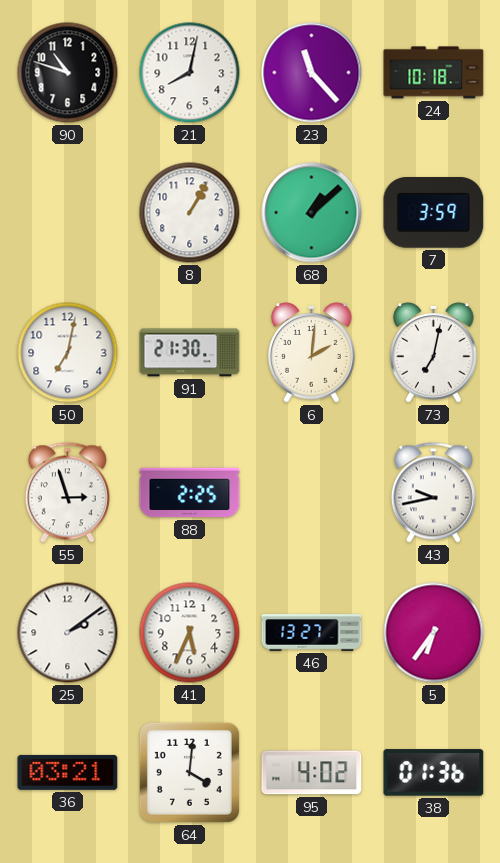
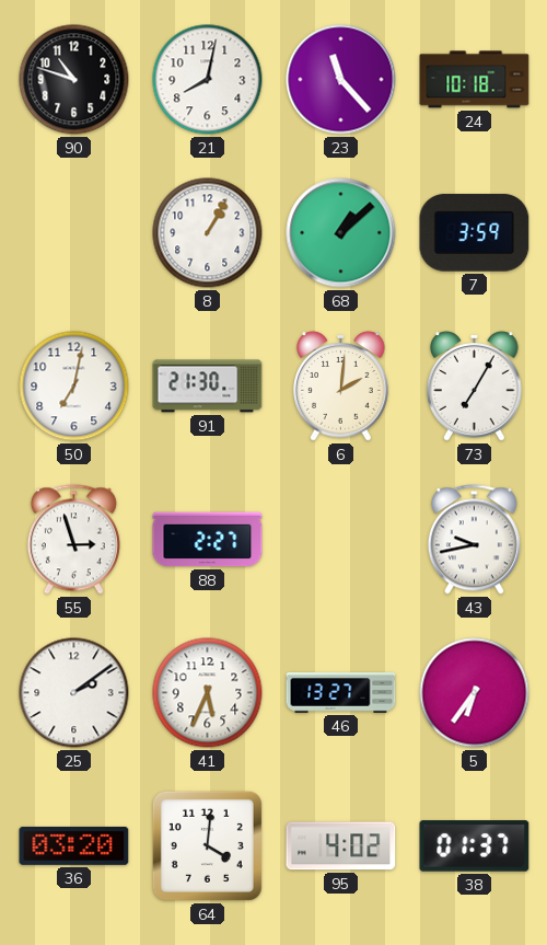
73: 7:02 -> 7:05
88: 2:25 -> 2:27
36: 03:21 -> 03:20
38: 01:36 -> 01:37
